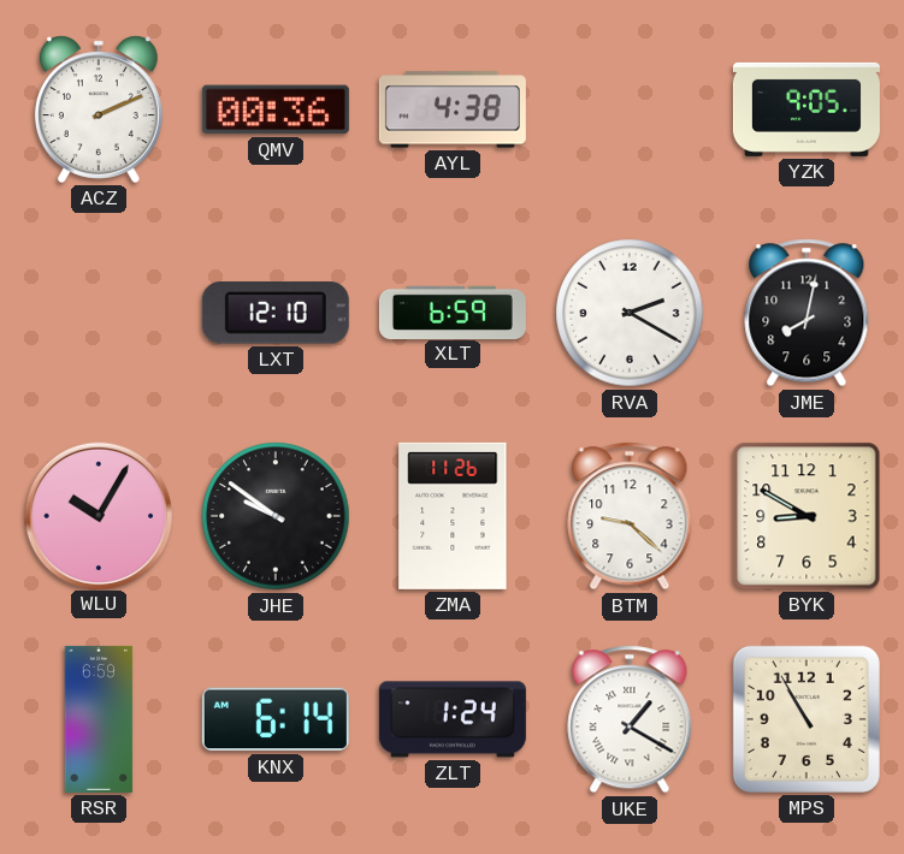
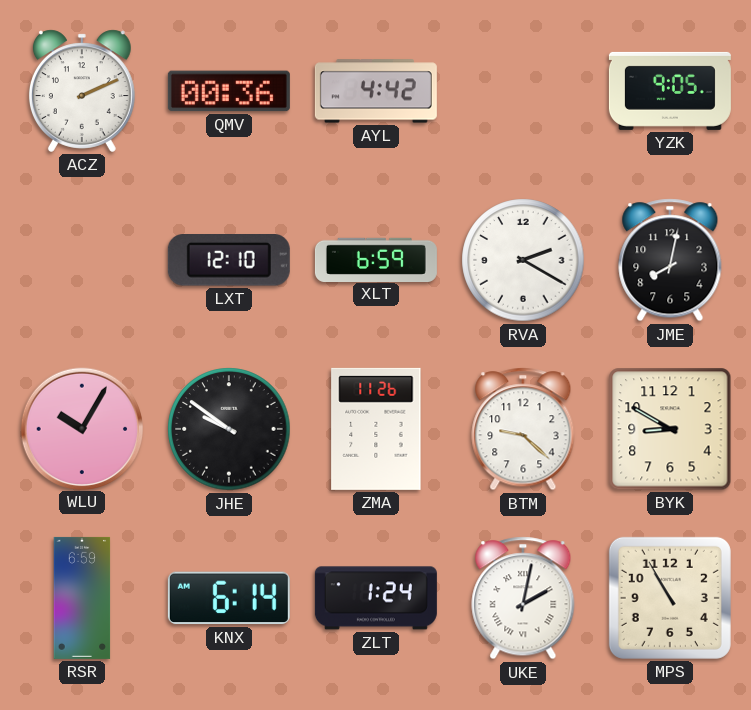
AYL: 4:38 -> 4:42
UKE: 1:20 -> 2:02
